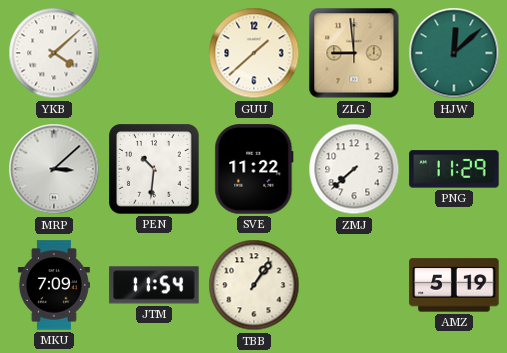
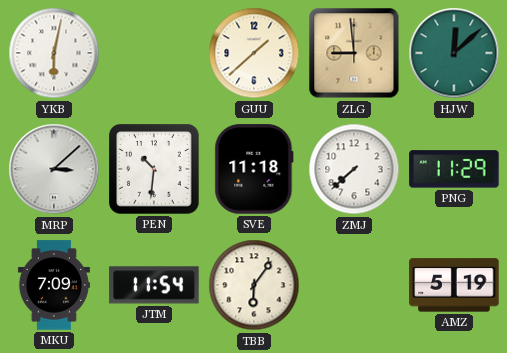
YKB: 4:08 -> 6:02
SVE: 11:22 -> 11:18
TBB: 1:06 -> 6:06
